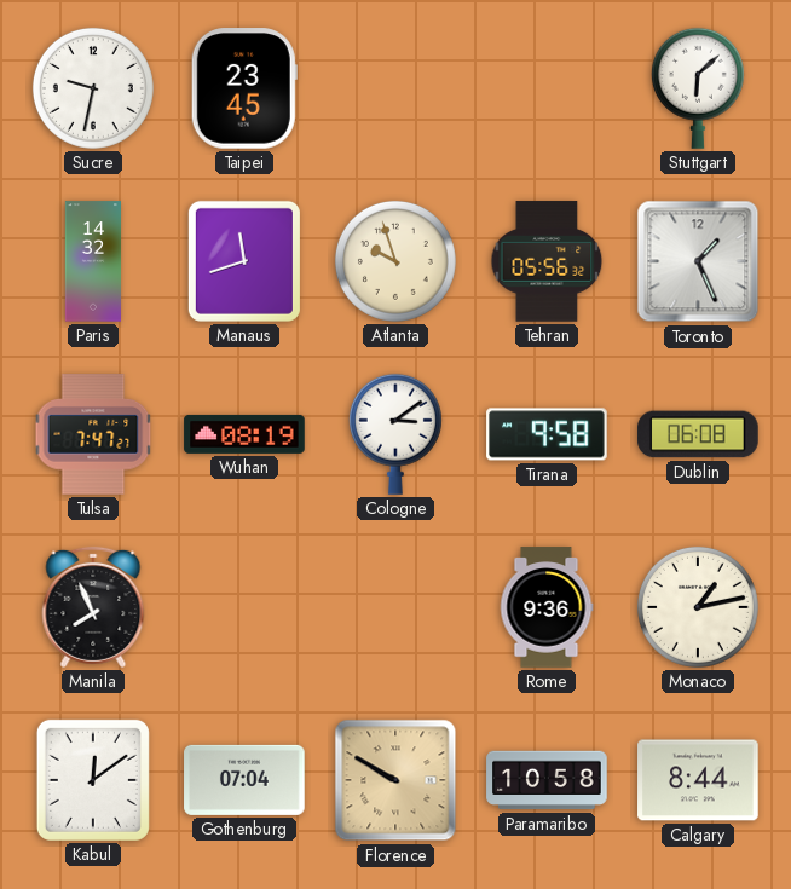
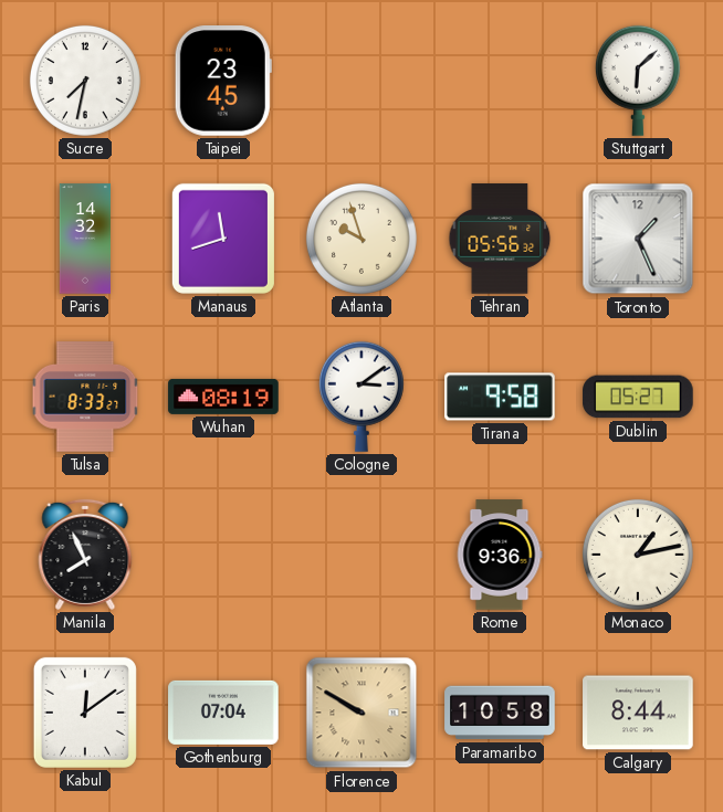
Sucre: 9:32 -> 7:32
Tulsa: 7:47 -> 8:33
Dublin: 06:08 -> 05:27
